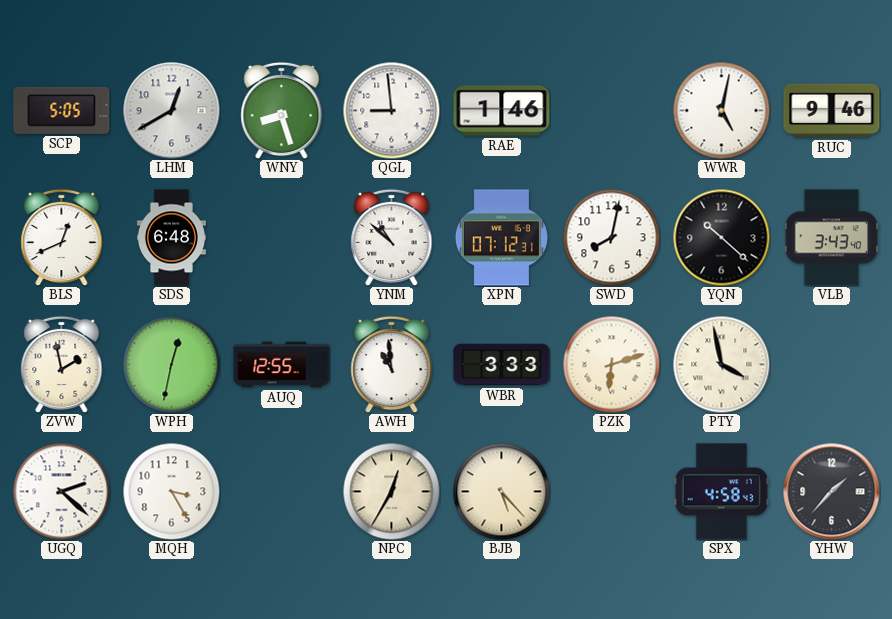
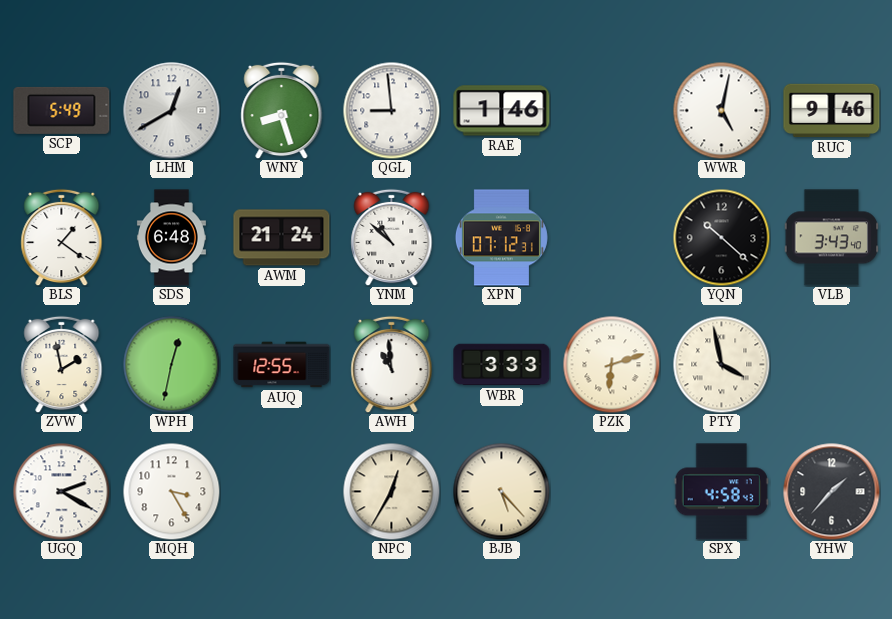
SCP: 5:05 -> 5:49
BLS: 12:41 -> 1:21
AWM: none -> 21:24
SWD: 8:02 -> none
UGQ: 2:22 -> 2:20
